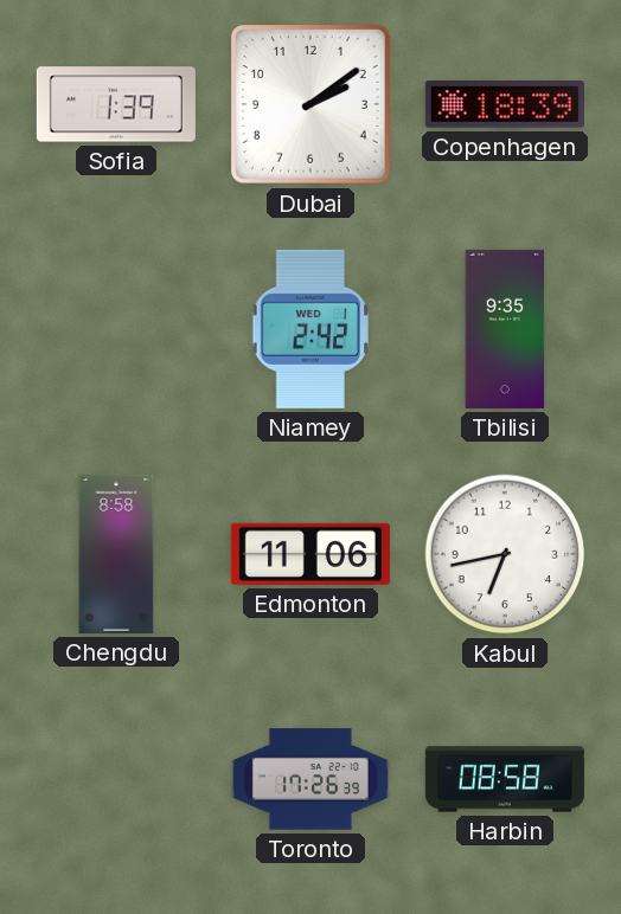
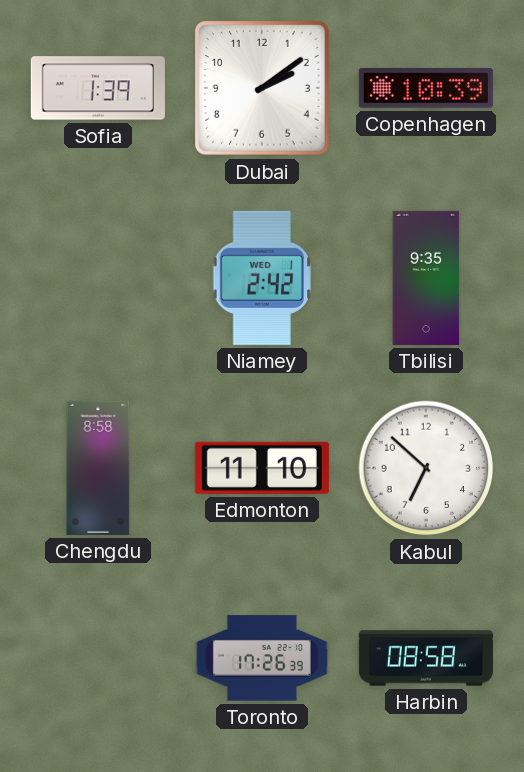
Copenhagen: 18:39 -> 10:39
Edmonton: 11:06 -> 11:10
Kabul: 6:43 -> 6:52
